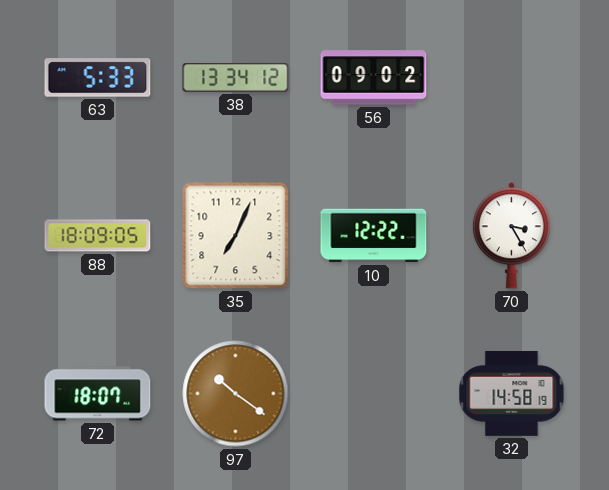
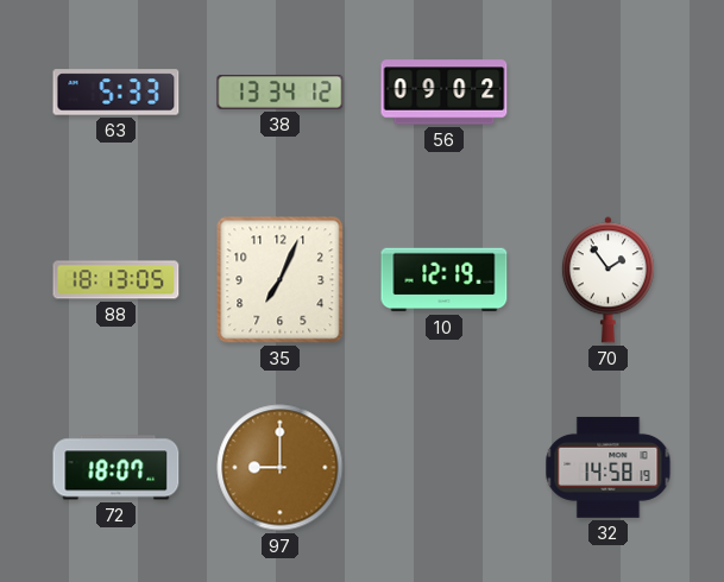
88: 18:09 -> 18:13
10: 12:22 -> 12:19
70: 3:25 -> 1:54
97: 10:21 -> 9:00
